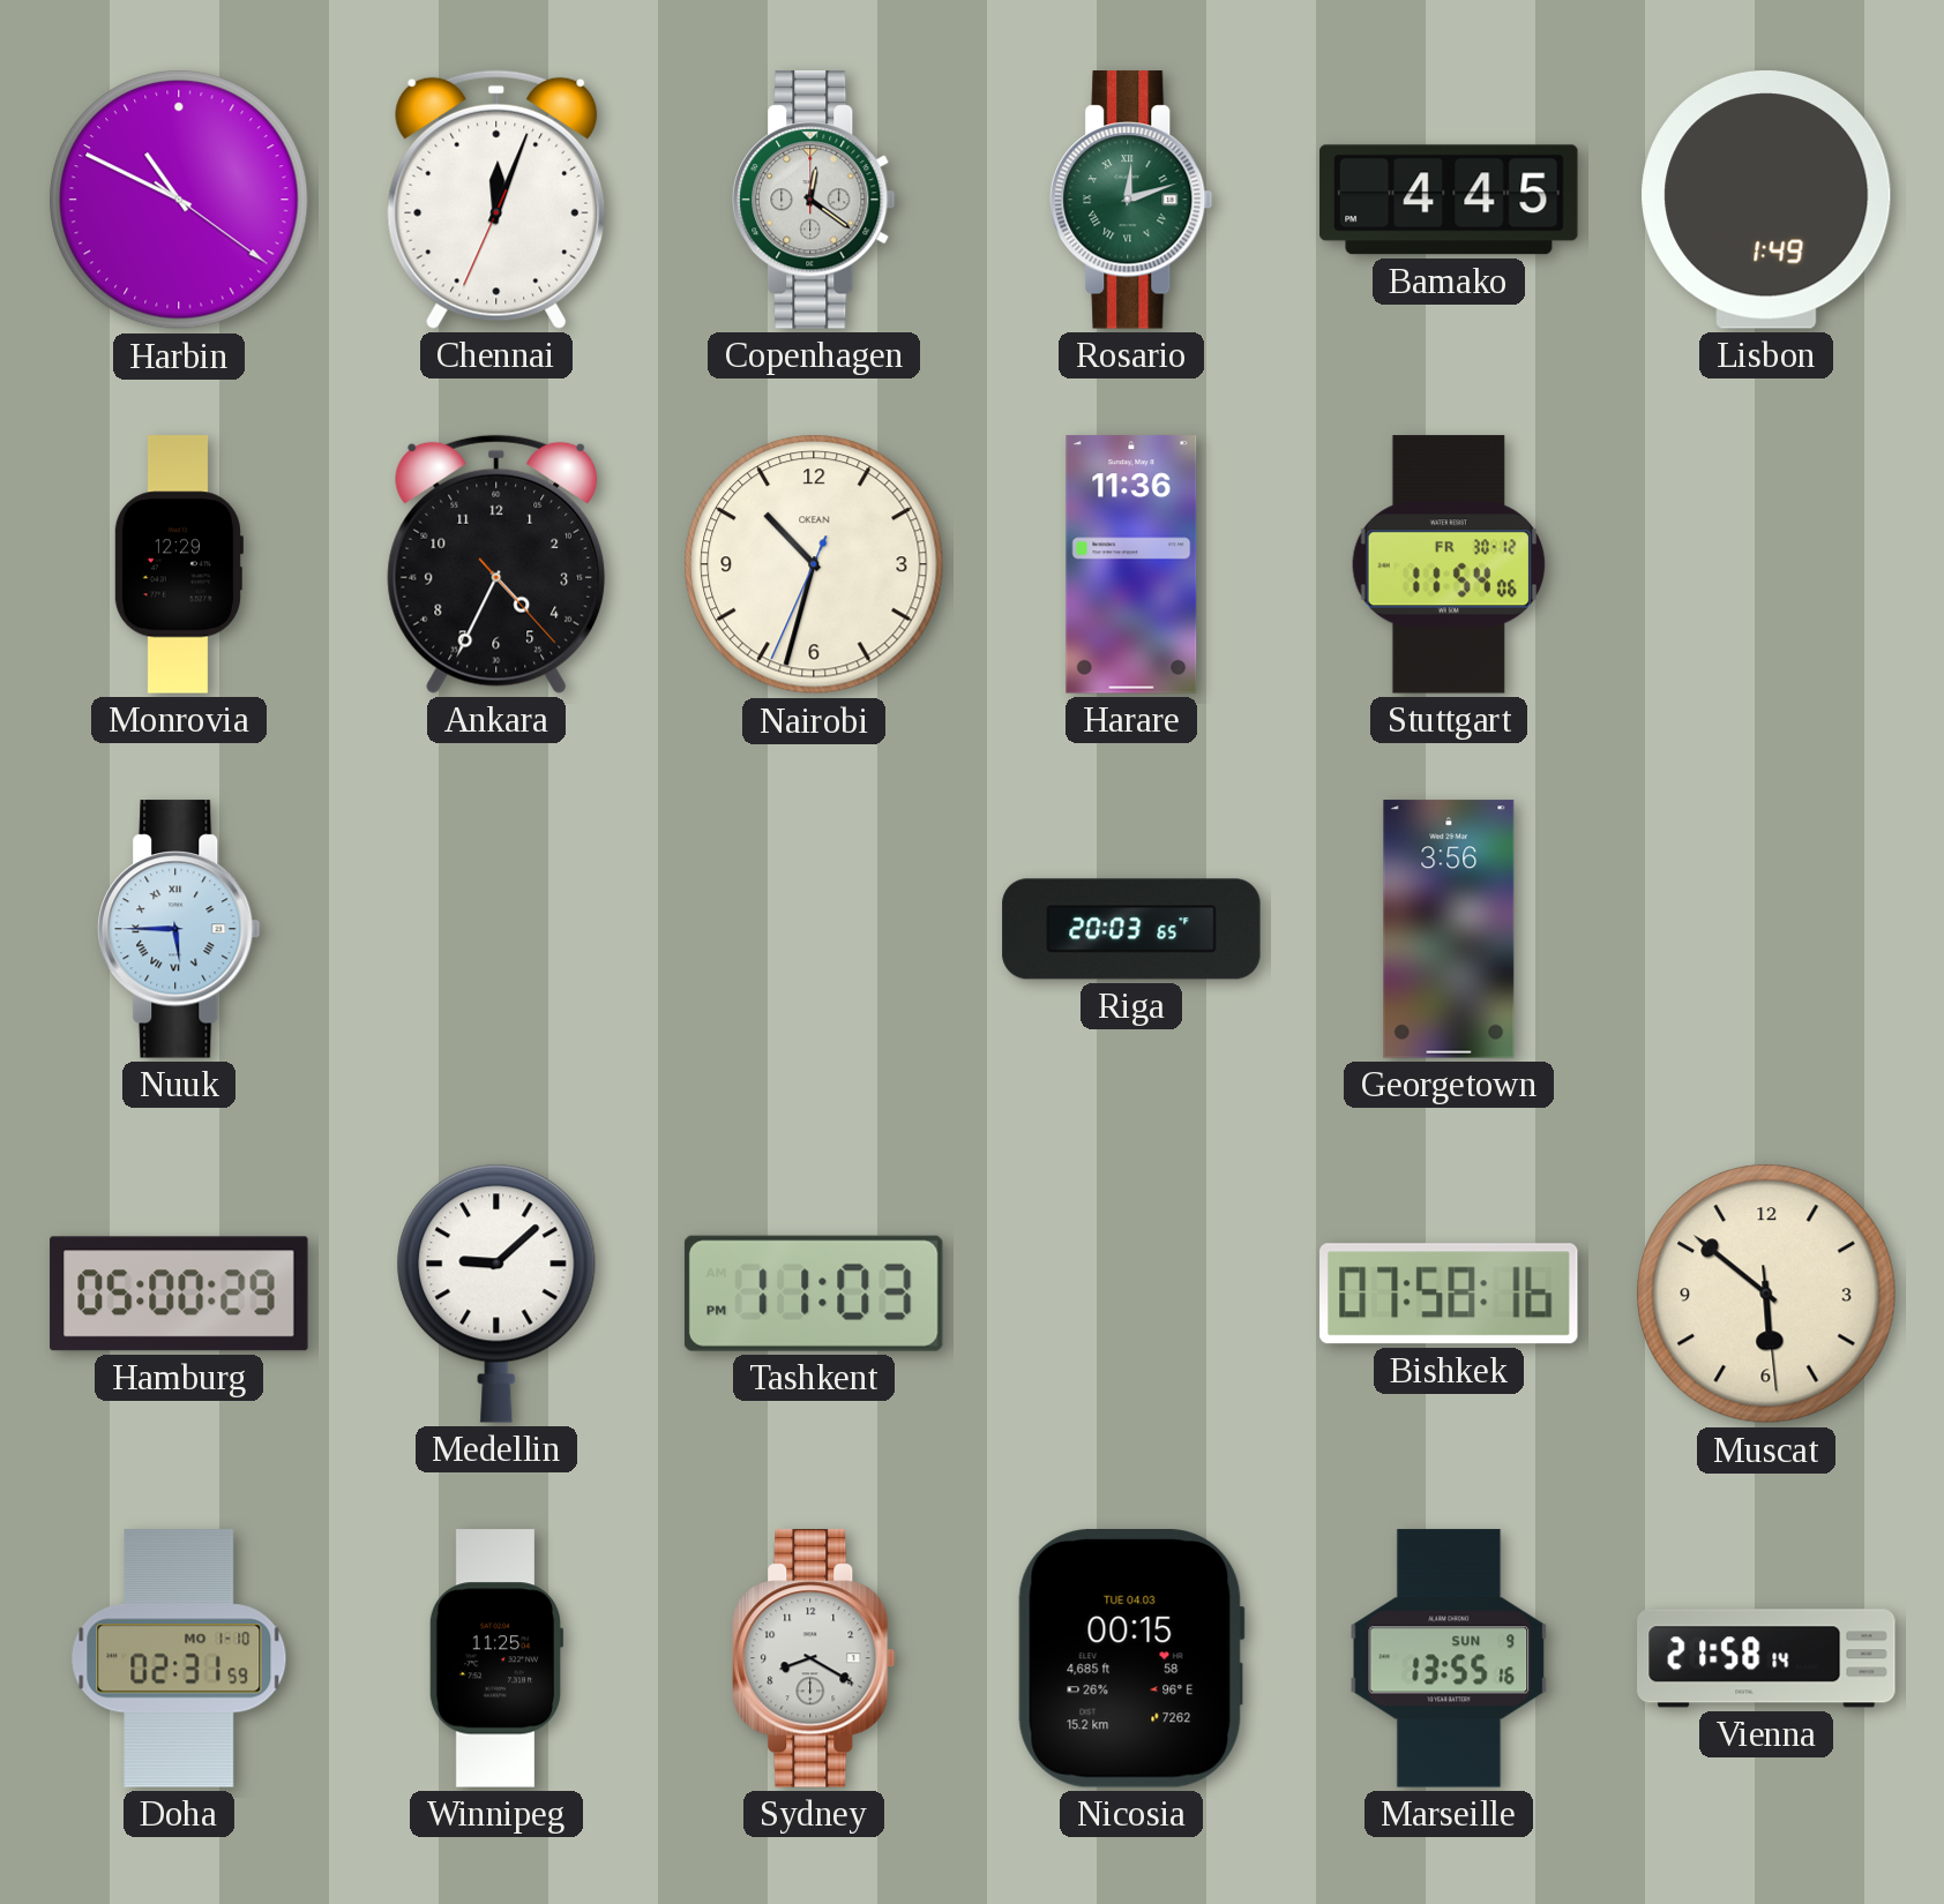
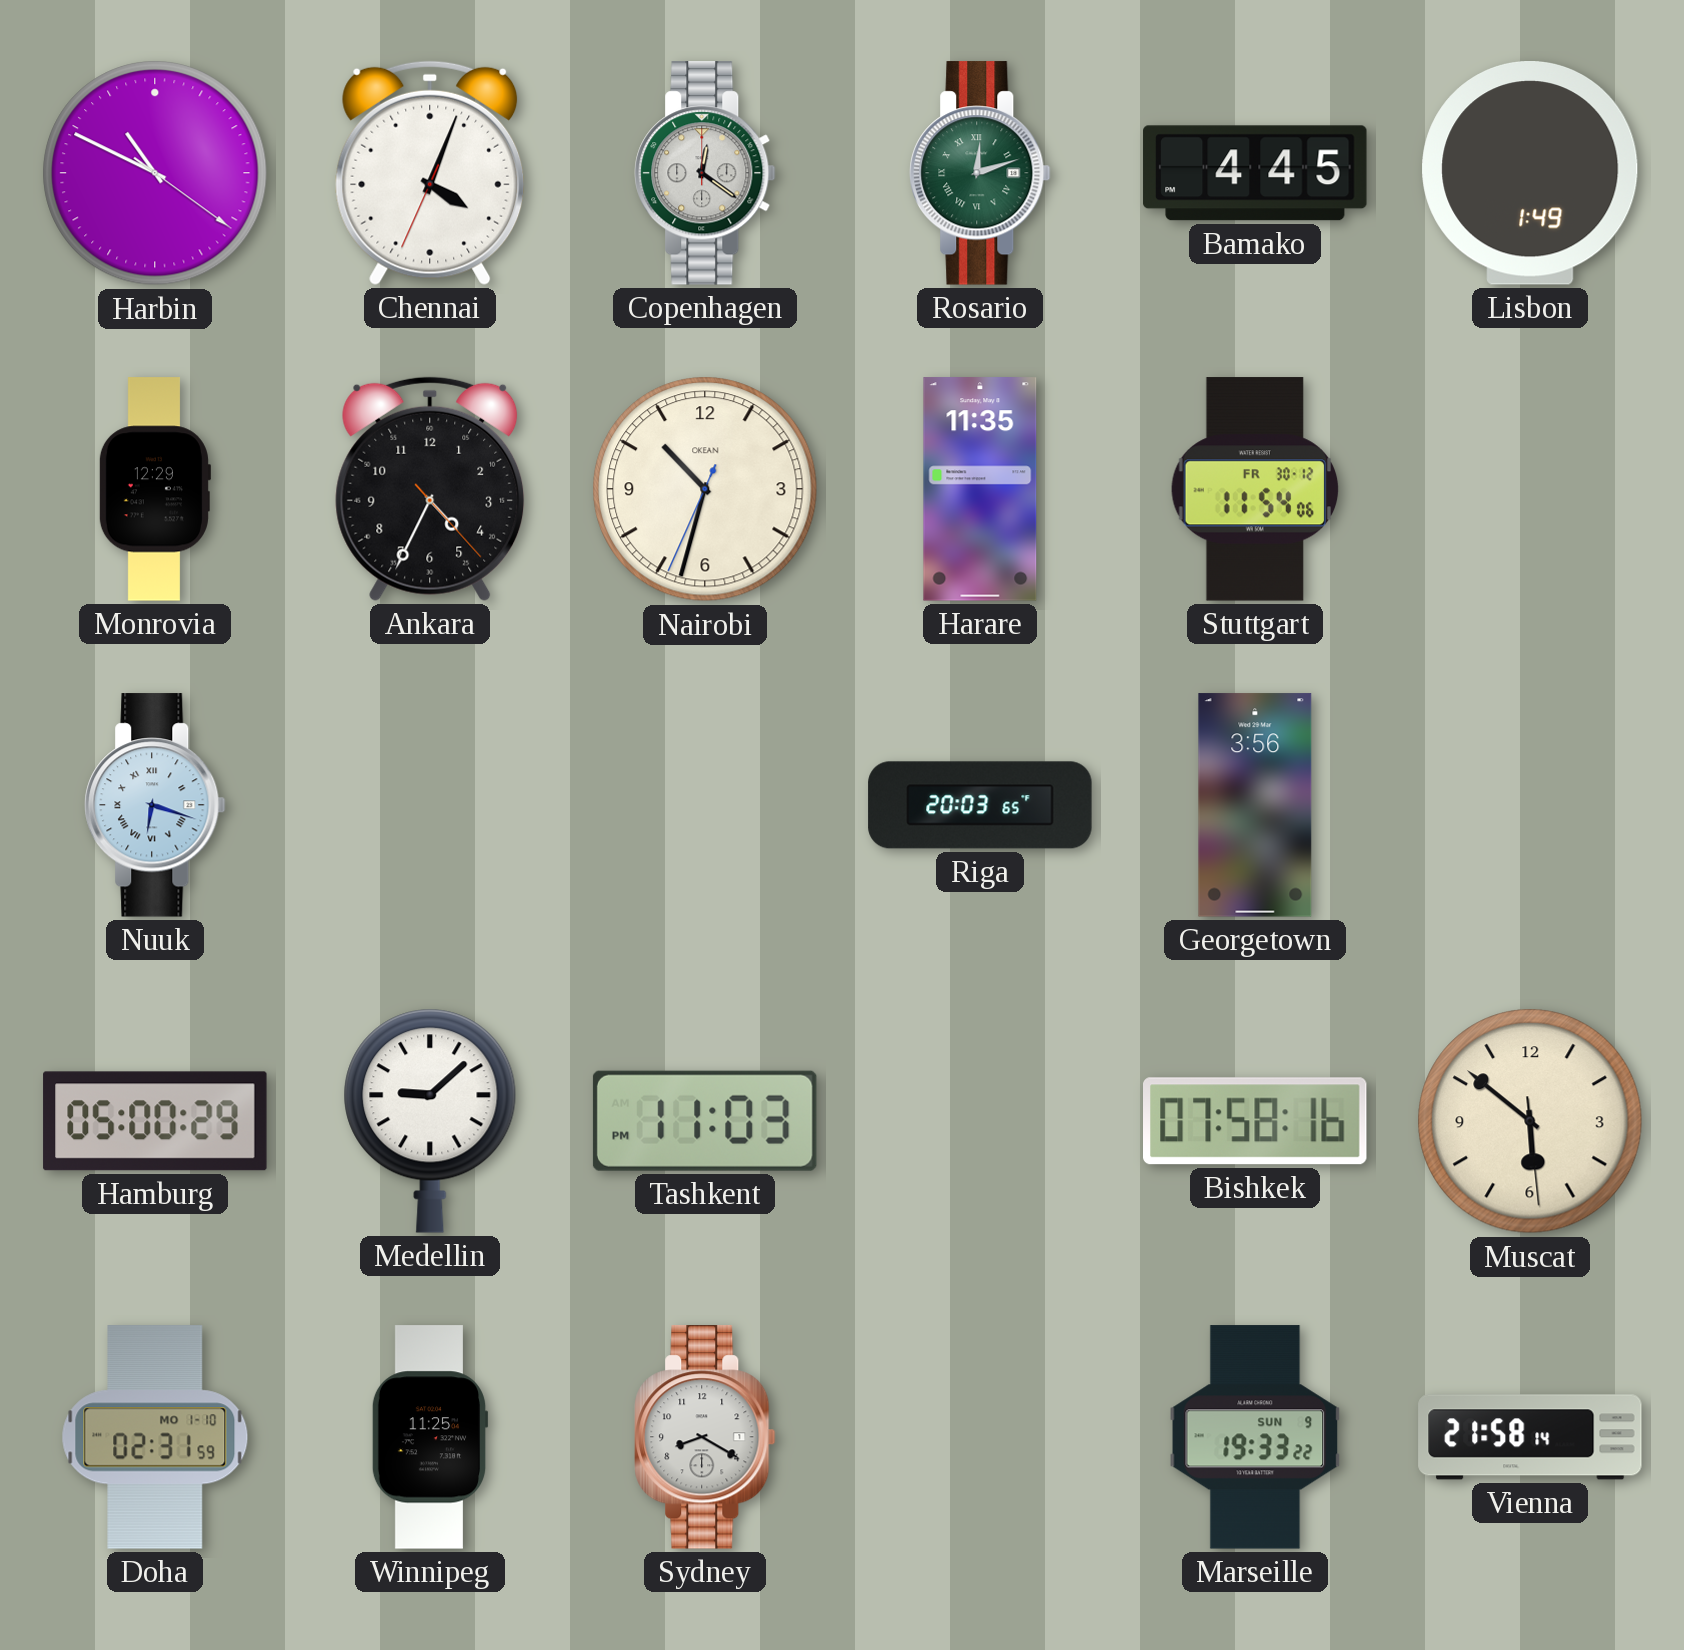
Chennai: 12:03 -> 4:03
Harare: 11:36 -> 11:35
Nuuk: 5:45 -> 6:18
Nicosia: 00:15 -> none
Marseille: 13:55 -> 19:33
